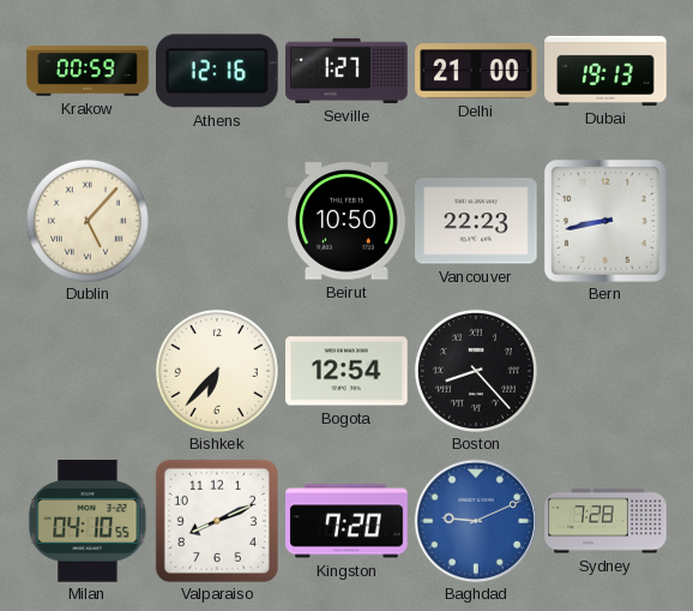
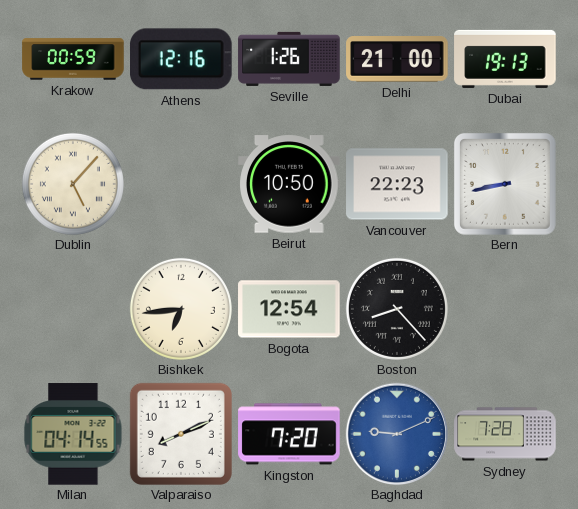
Seville: 1:27 -> 1:26
Bishkek: 6:37 -> 6:44
Milan: 04:10 -> 04:14
